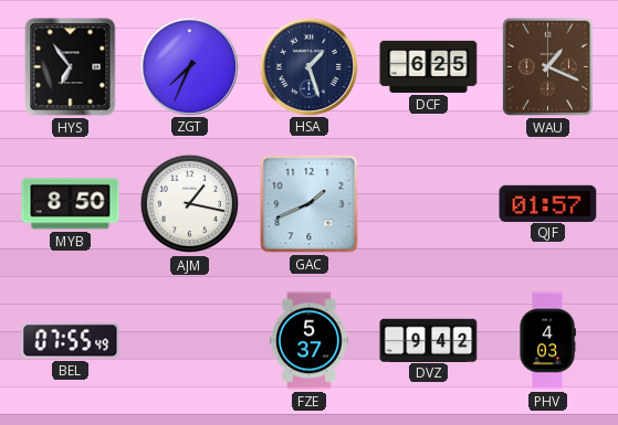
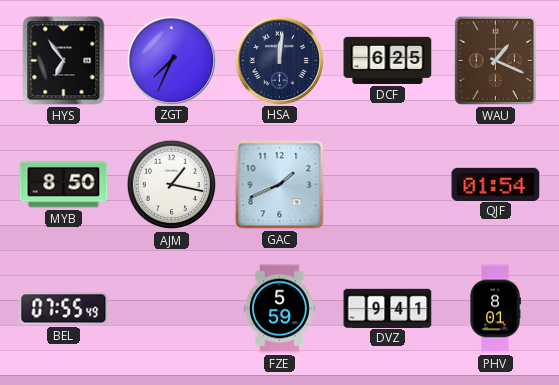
HSA: 1:27 -> 12:01
QJF: 01:57 -> 01:54
FZE: 5:37 -> 5:59
DVZ: 9:42 -> 9:41
PHV: 4:03 -> 8:01
